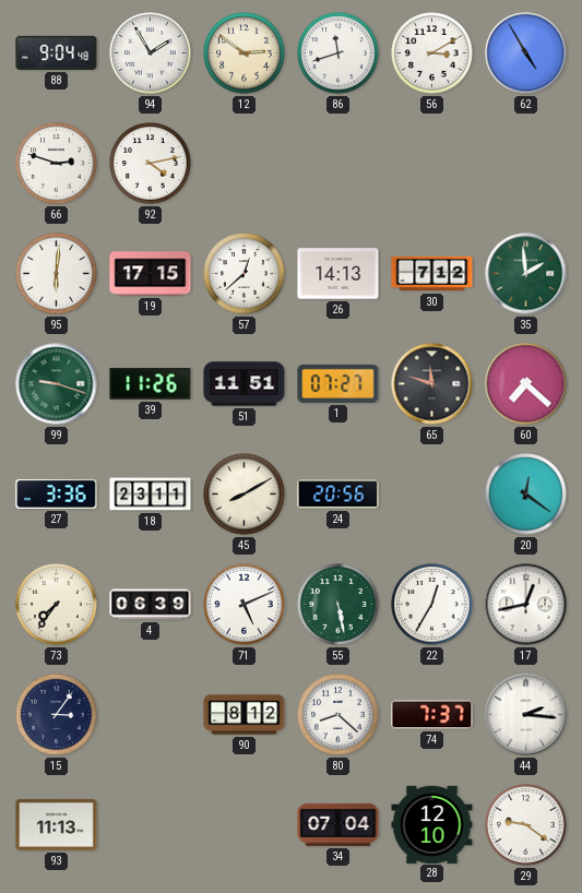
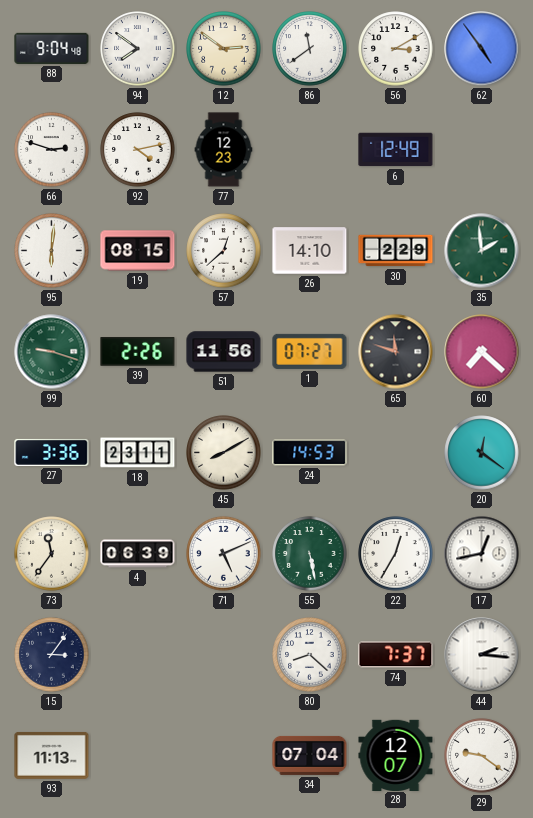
94: 1:55 -> 7:51
86: 11:42 -> 11:39
62: 4:55 -> 4:54
77: none -> 12:23
6: none -> 12:49
19: 17:15 -> 08:15
26: 14:13 -> 14:10
30: 7:12 -> 2:29
39: 11:26 -> 2:26
51: 11:51 -> 11:56
24: 20:56 -> 14:53
73: 7:36 -> 11:36
90: 8:12 -> none
28: 12:10 -> 12:07
